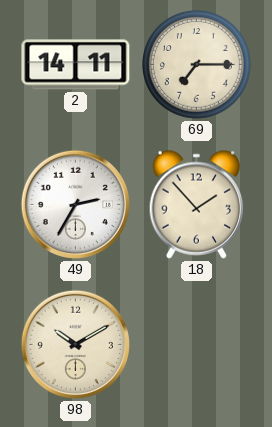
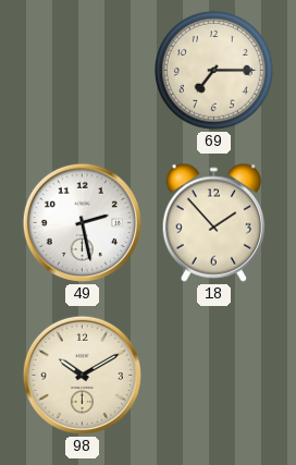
2: 14:11 -> none
49: 2:35 -> 2:28
